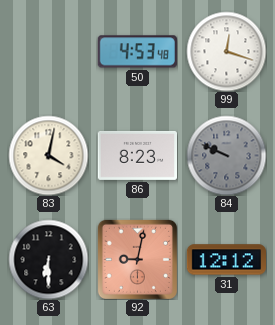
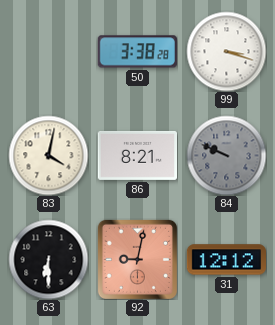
50: 4:53 -> 3:38
99: 12:18 -> 3:18
86: 8:23 -> 8:21
